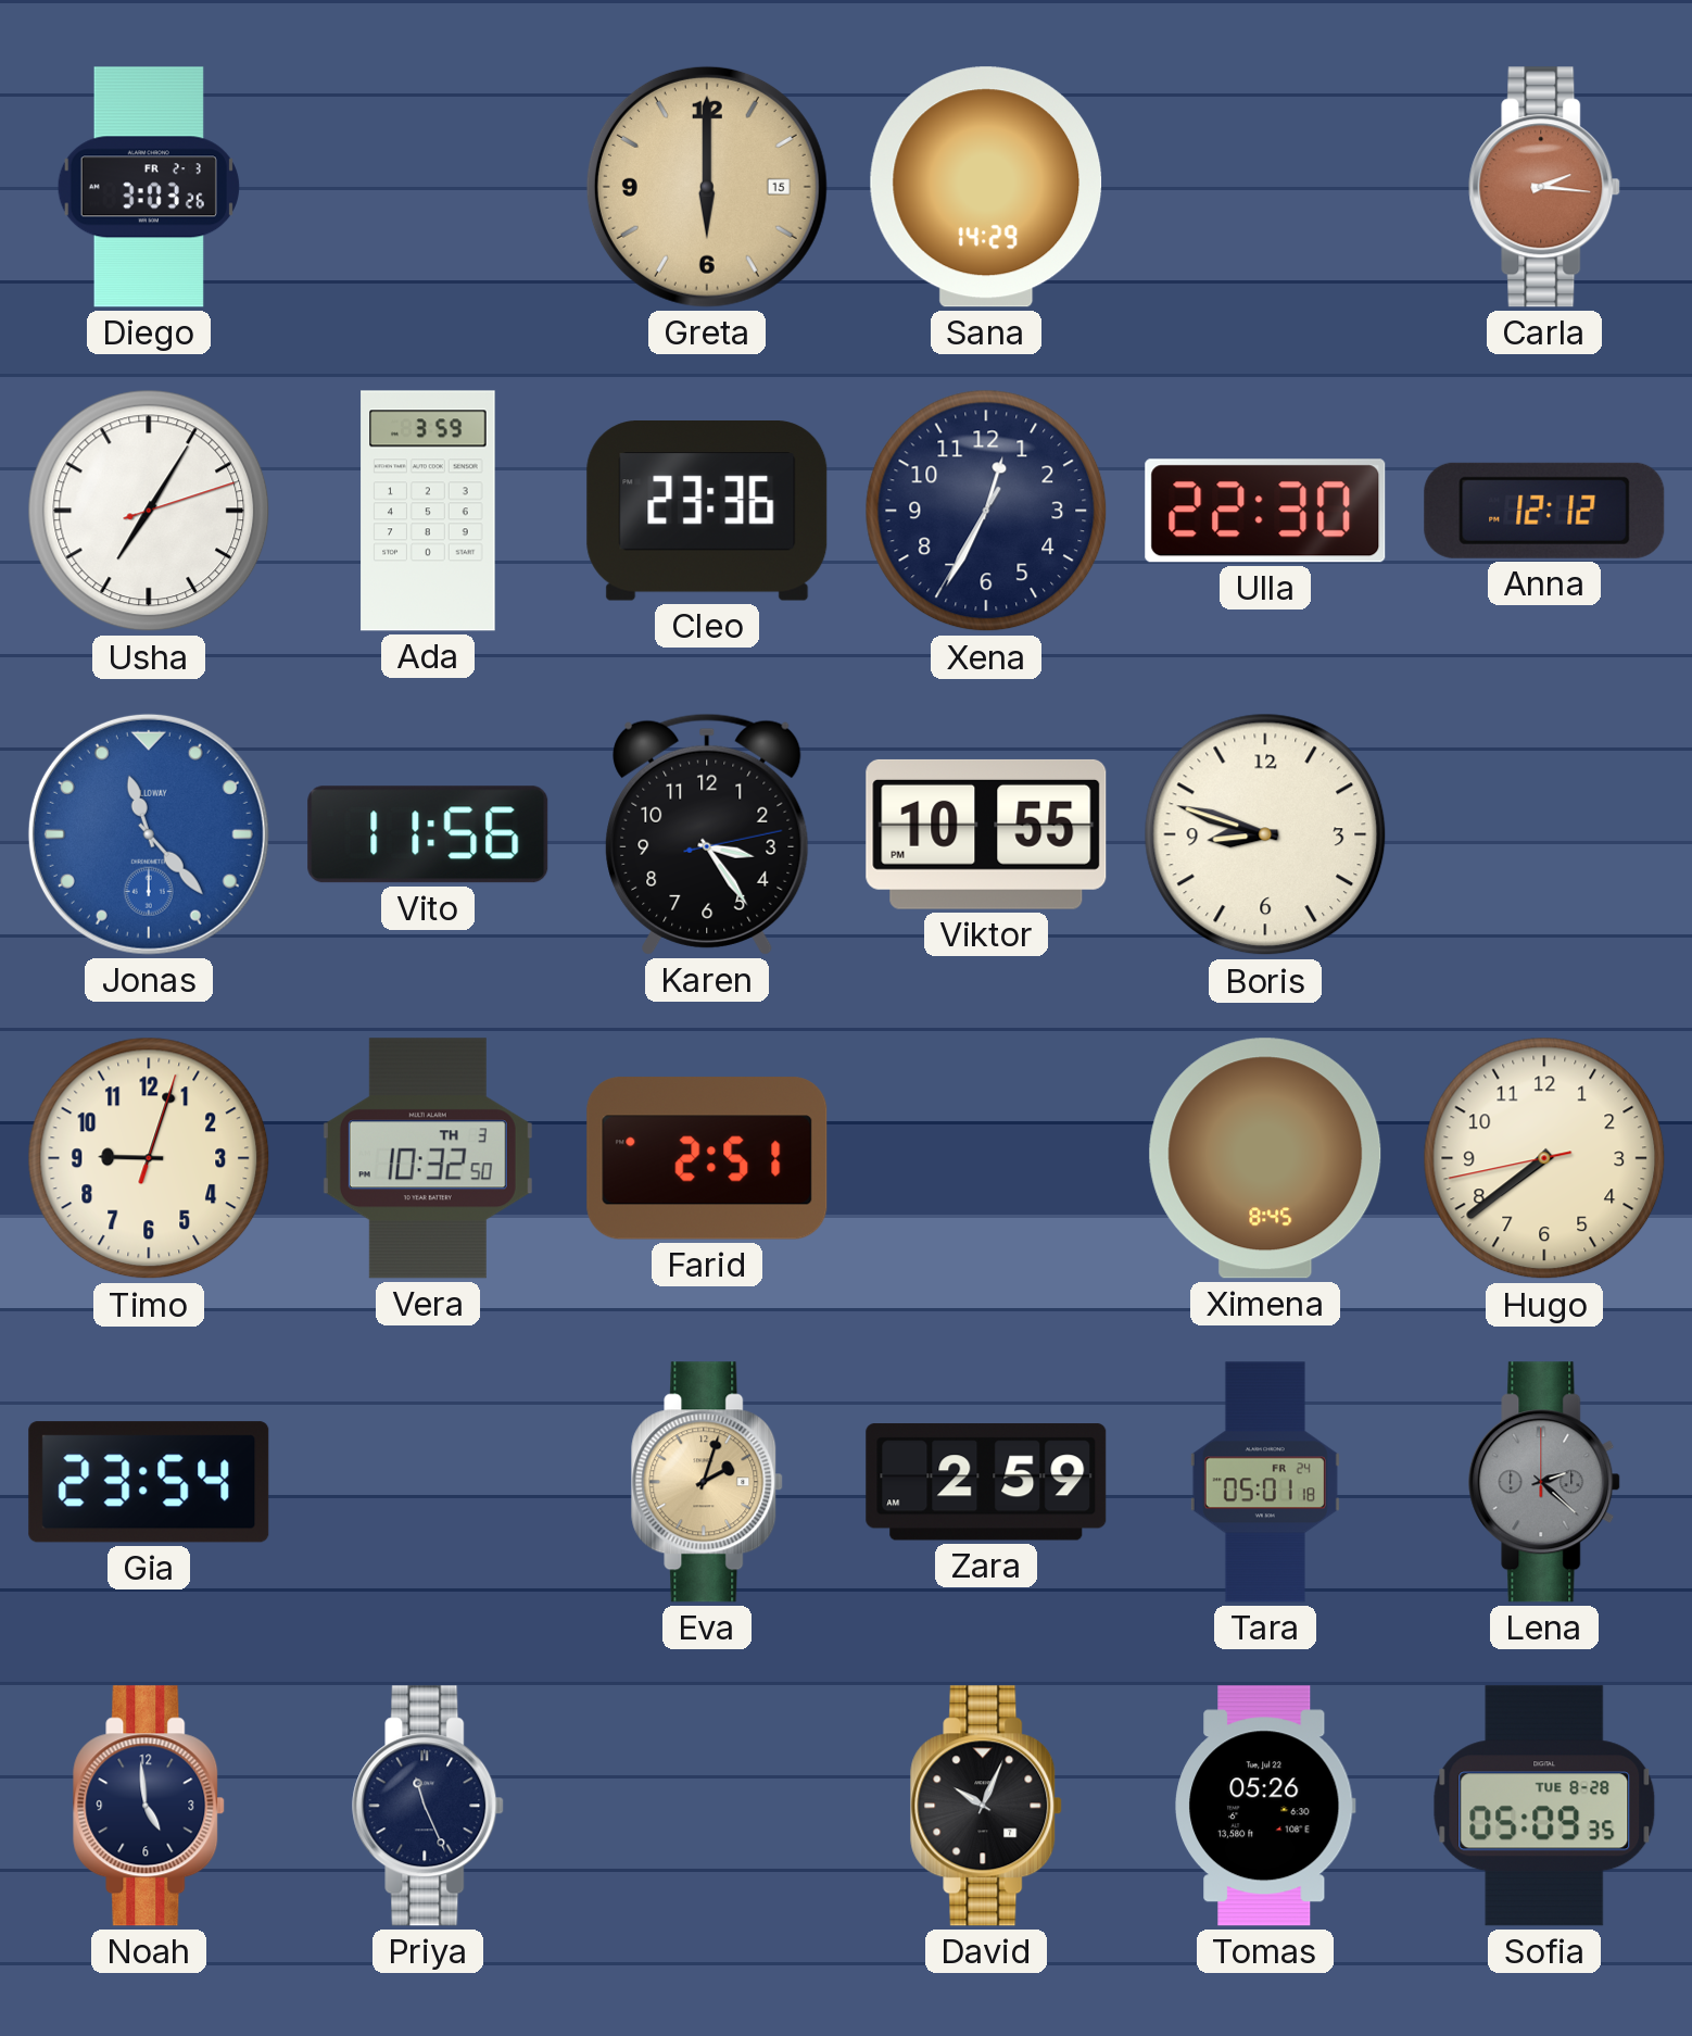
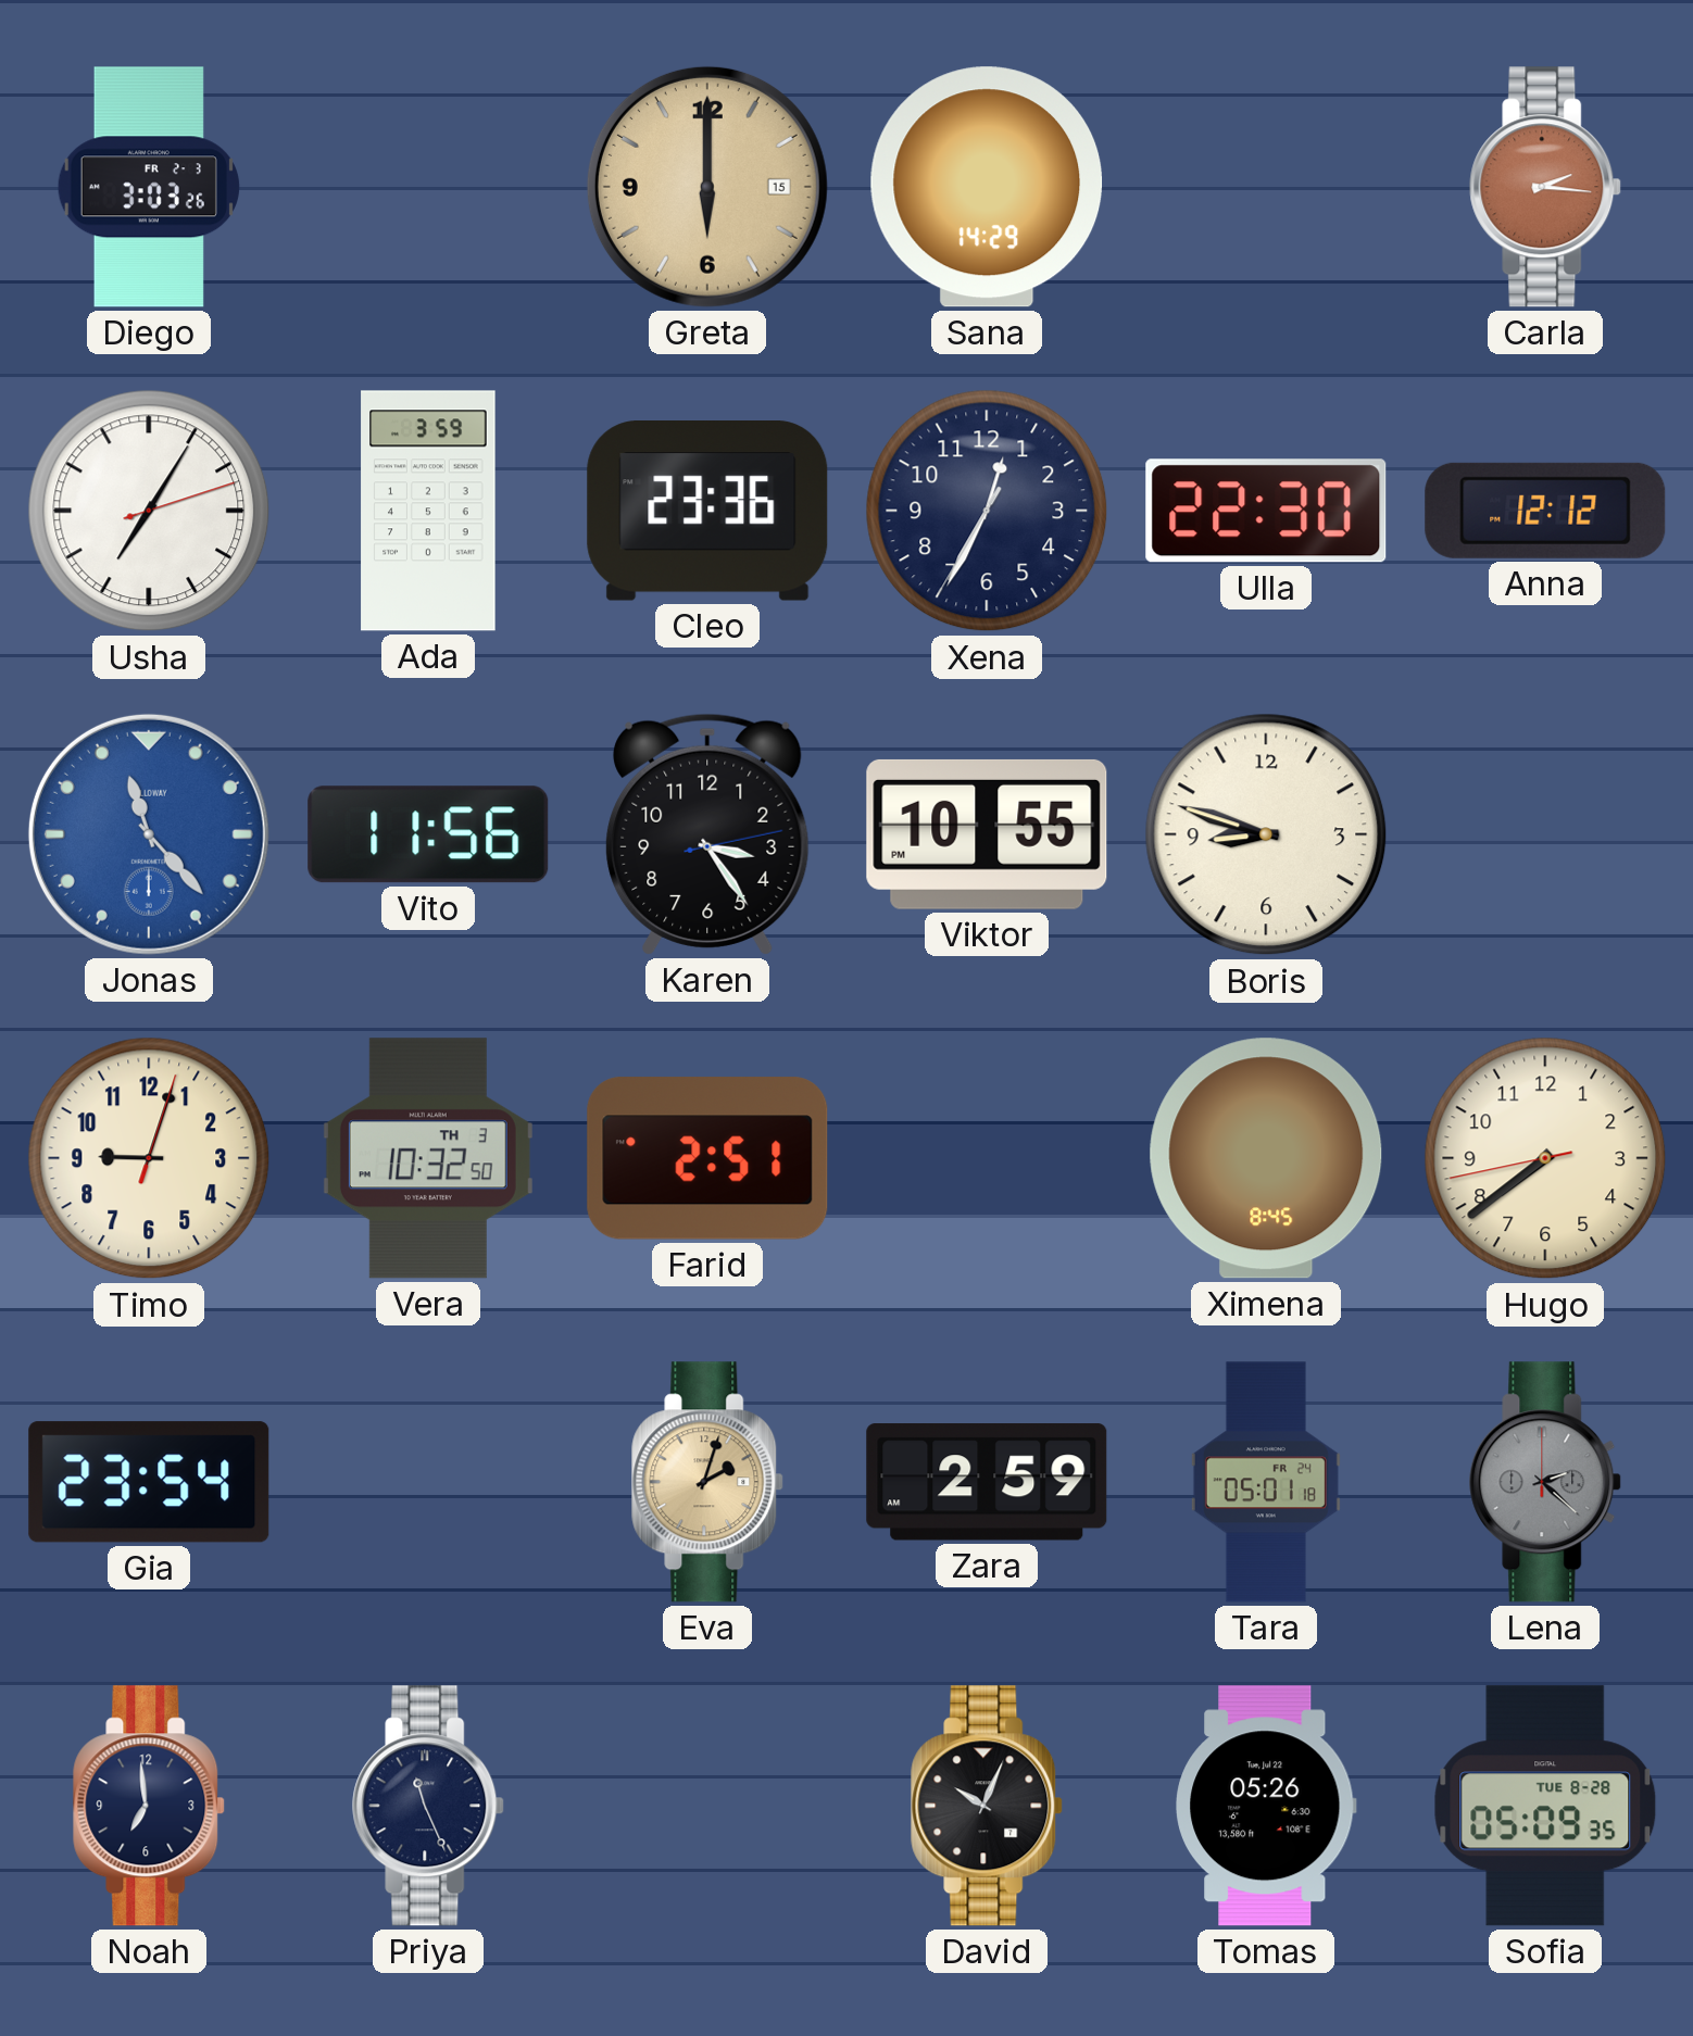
Noah: 4:59 -> 6:59
